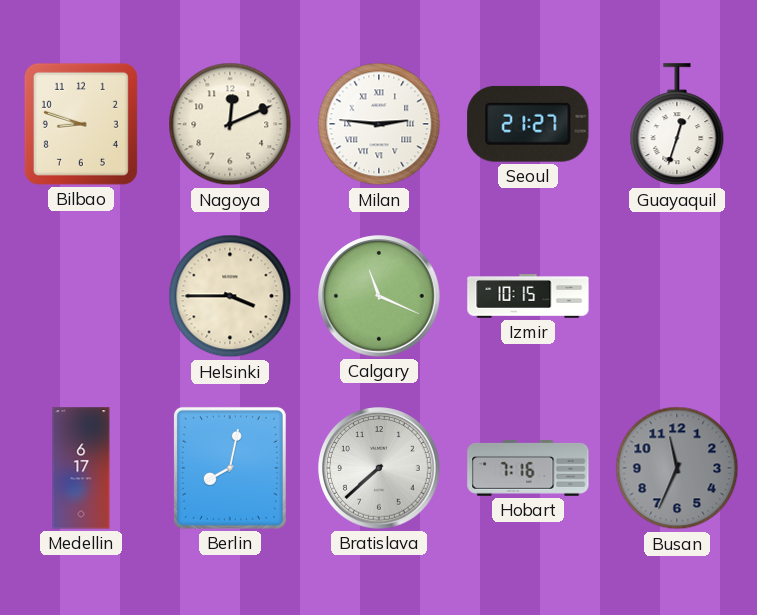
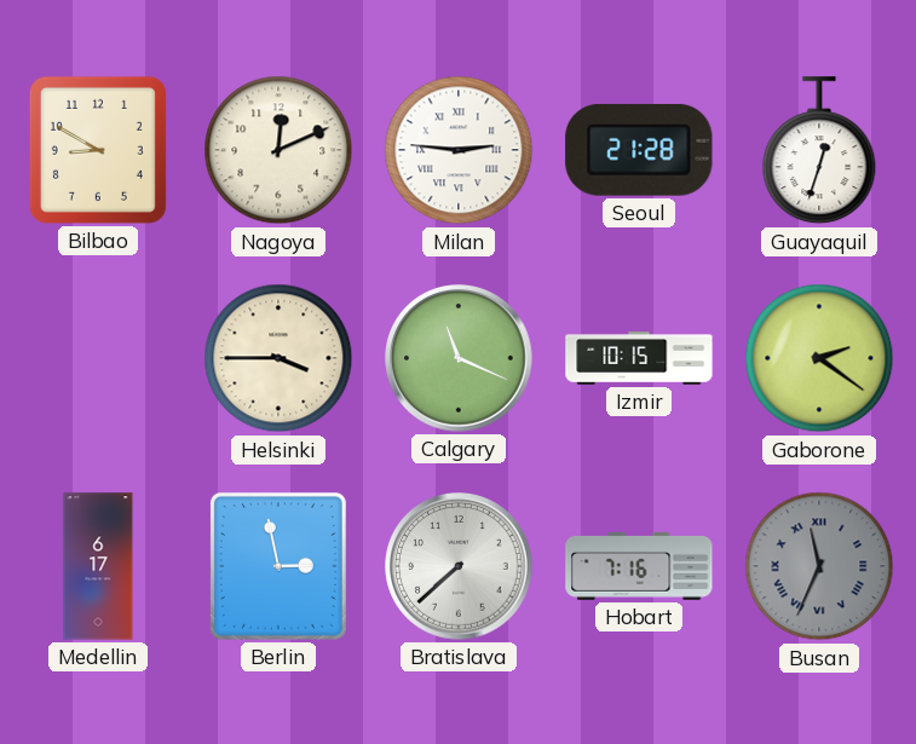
Bilbao: 8:48 -> 8:50
Seoul: 21:27 -> 21:28
Gaborone: none -> 2:21
Berlin: 8:02 -> 2:58
Busan numerals: Arabic -> Roman
